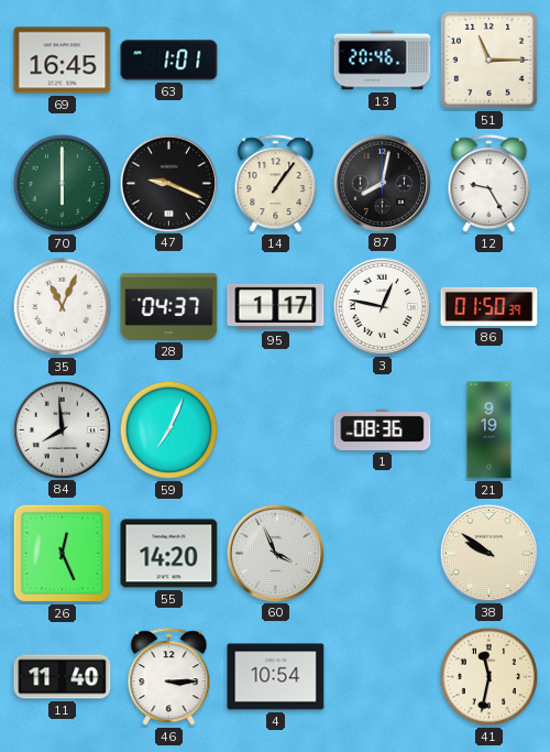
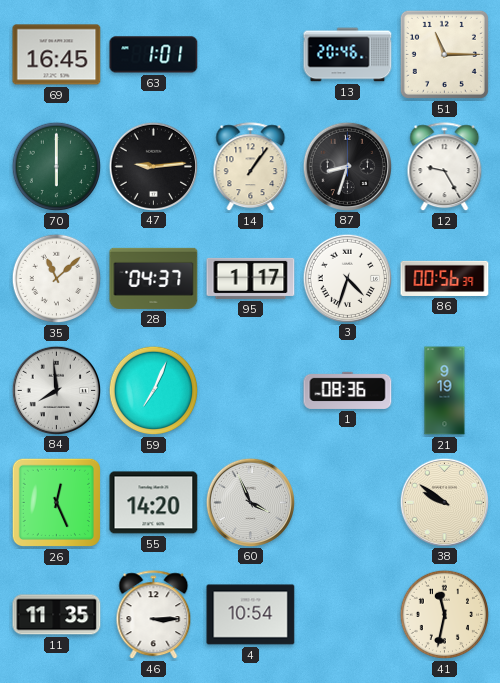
47: 9:19 -> 9:14
87: 8:02 -> 8:33
35: 11:04 -> 11:08
3: 12:47 -> 4:33
86: 01:50 -> 00:56
11: 11:40 -> 11:35
